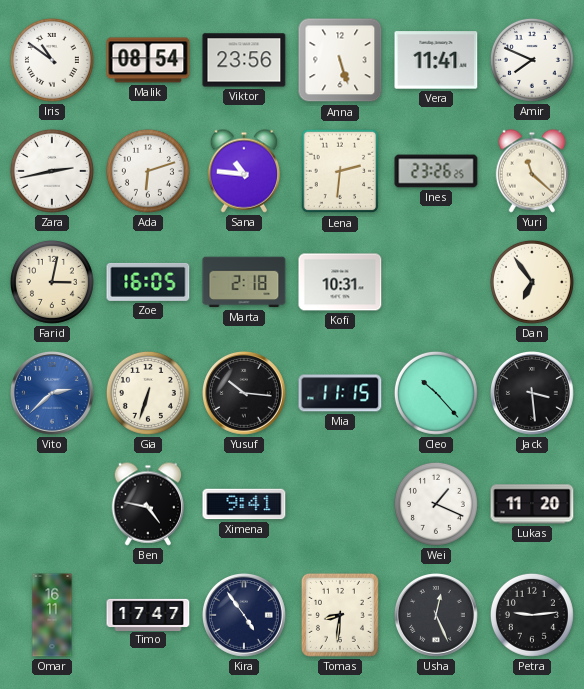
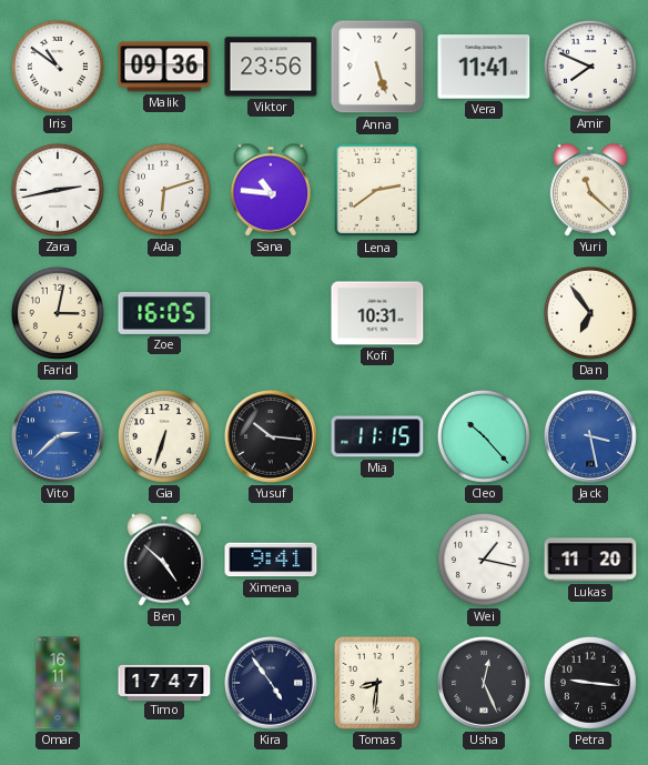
Malik: 08:54 -> 09:36
Lena: 2:31 -> 2:39
Ines: 23:26 -> none
Marta: 2:18 -> none
Jack: 3:29 -> 3:28
Jack dial: black -> blue
Ben: 4:47 -> 4:52
Wei: 1:19 -> 1:17
Petra: 9:14 -> 9:16
